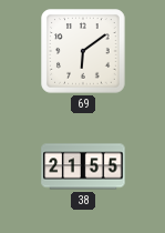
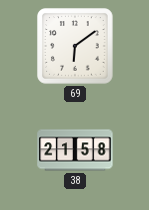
38: 21:55 -> 21:58
